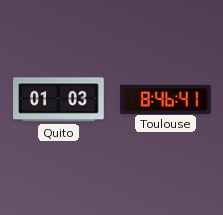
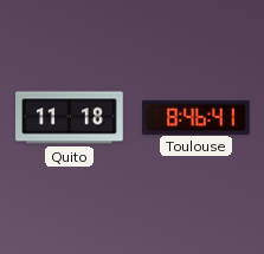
Quito: 01:03 -> 11:18
